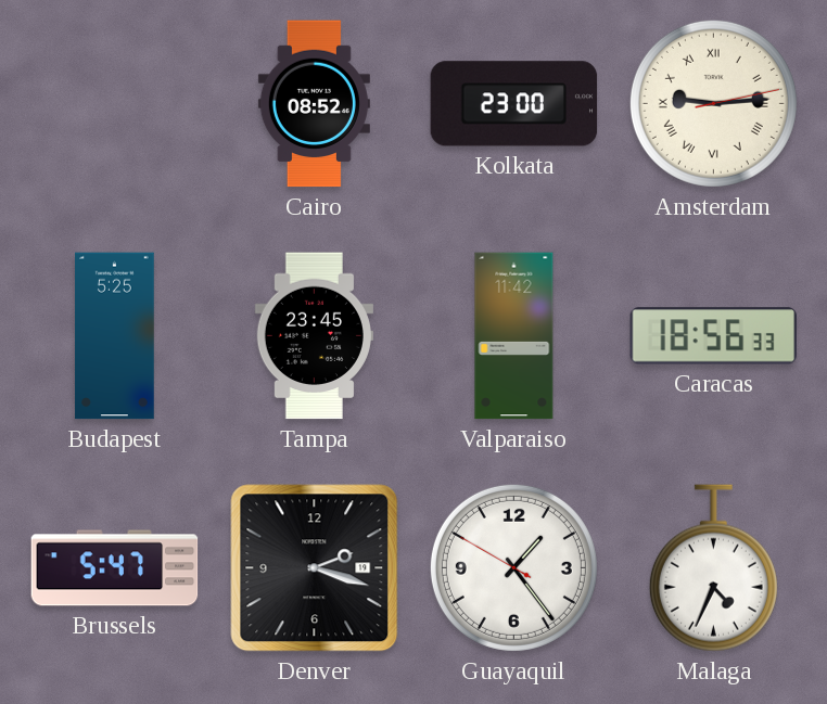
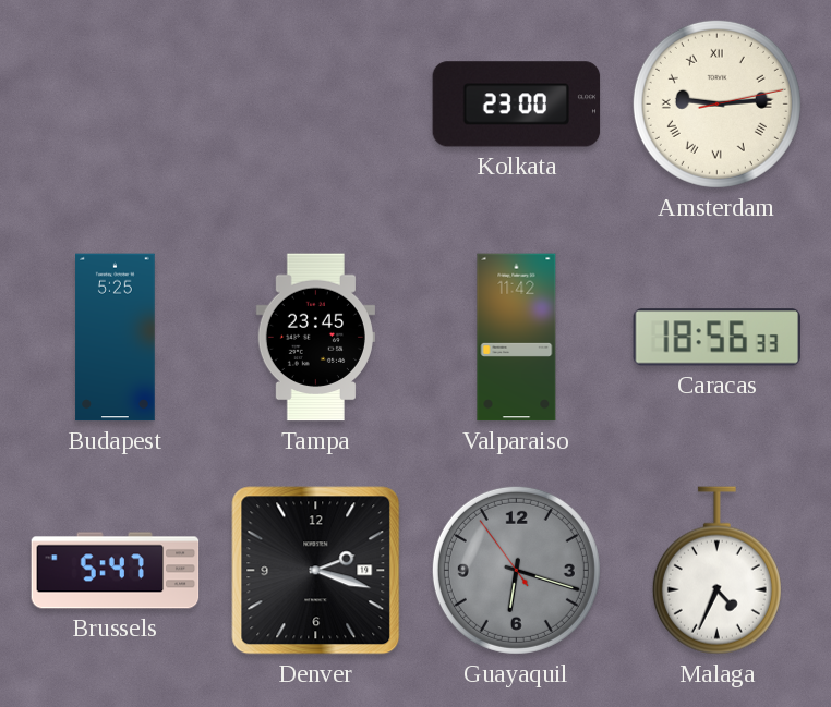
Cairo: 08:52 -> none
Guayaquil: 1:23 -> 6:17
Guayaquil dial: white -> grey
